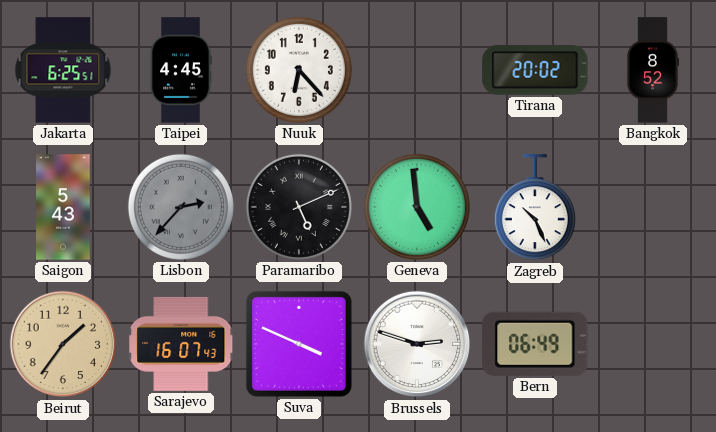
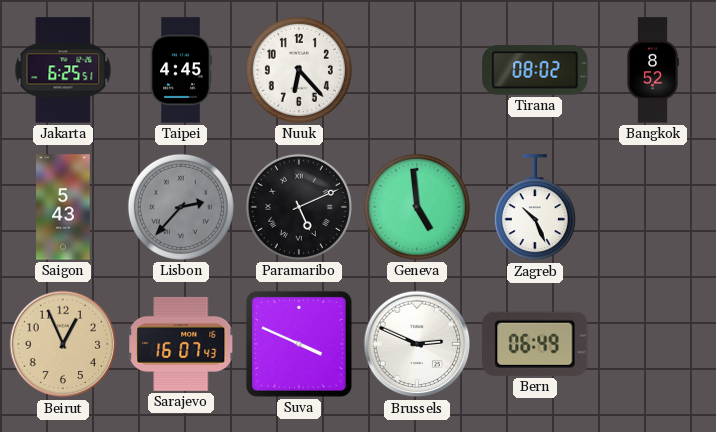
Tirana: 20:02 -> 08:02
Beirut: 1:36 -> 12:56
Brussels: 2:48 -> 2:49
